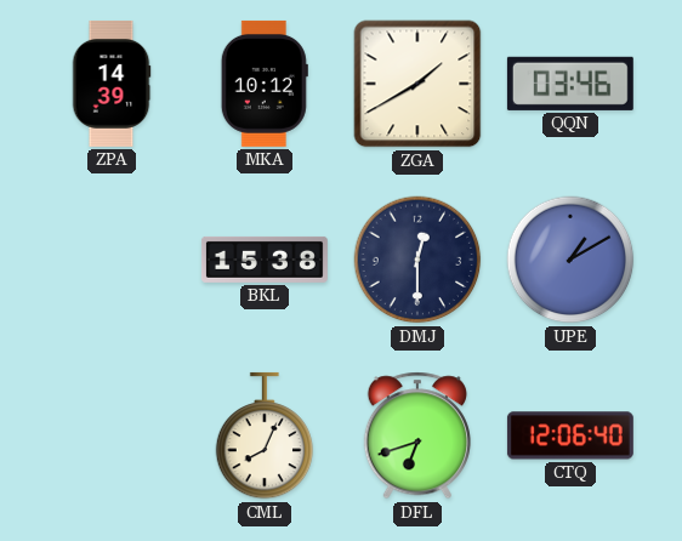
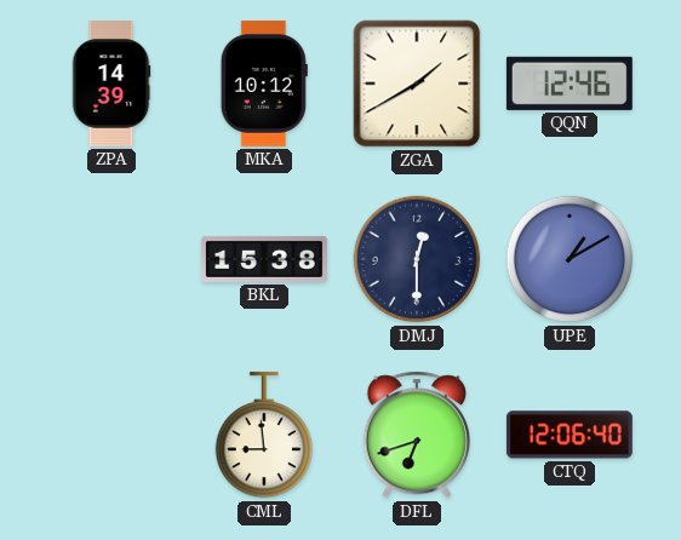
QQN: 03:46 -> 12:46
CML: 8:04 -> 8:59
